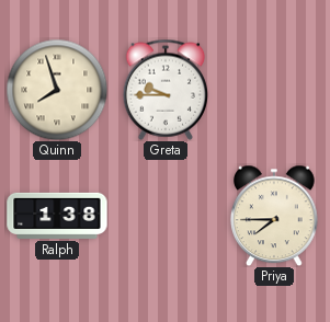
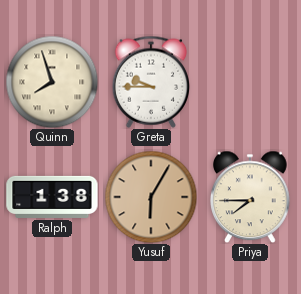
Yusuf: none -> 6:05
